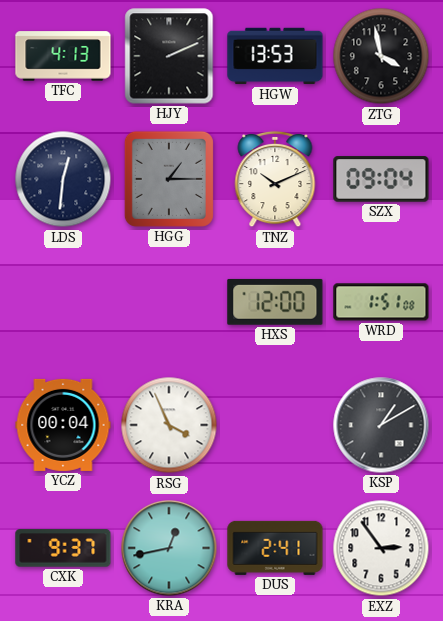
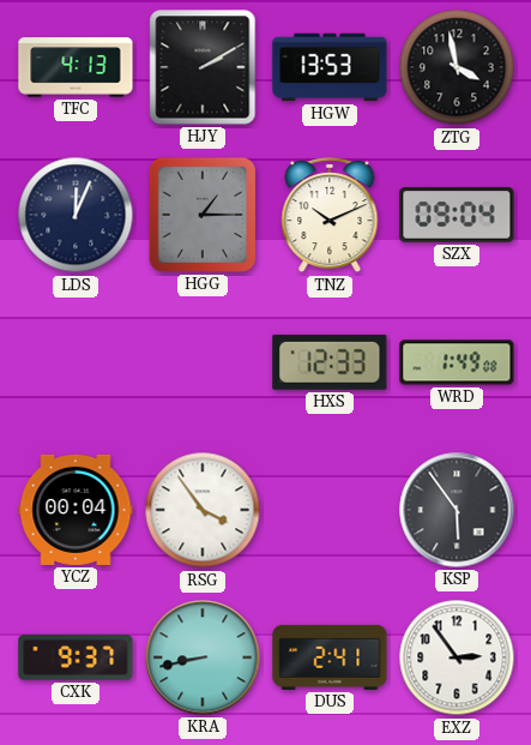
HJY: 2:11 -> 2:10
LDS: 12:31 -> 12:04
HXS: 12:00 -> 12:33
WRD: 1:51 -> 1:49
RSG: 3:56 -> 3:54
KSP: 1:10 -> 5:54
KRA: 12:43 -> 8:43
